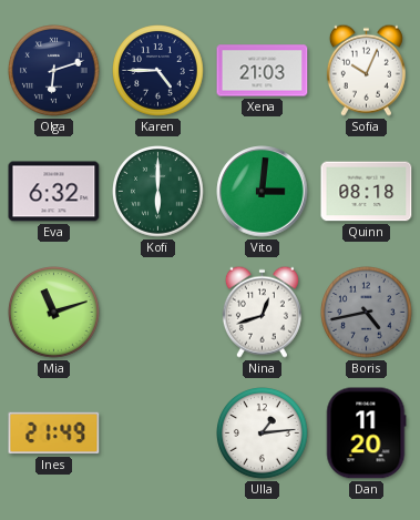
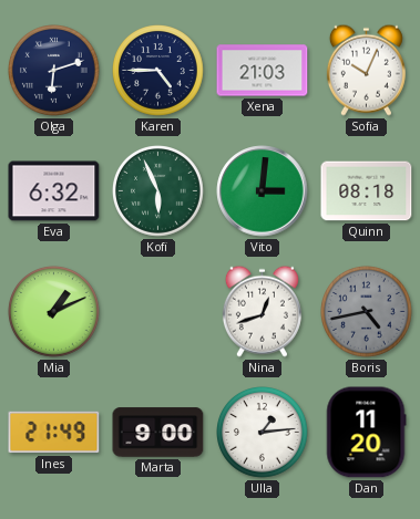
Kofi: 6:00 -> 5:56
Mia: 11:12 -> 1:11
Marta: none -> 9:00
